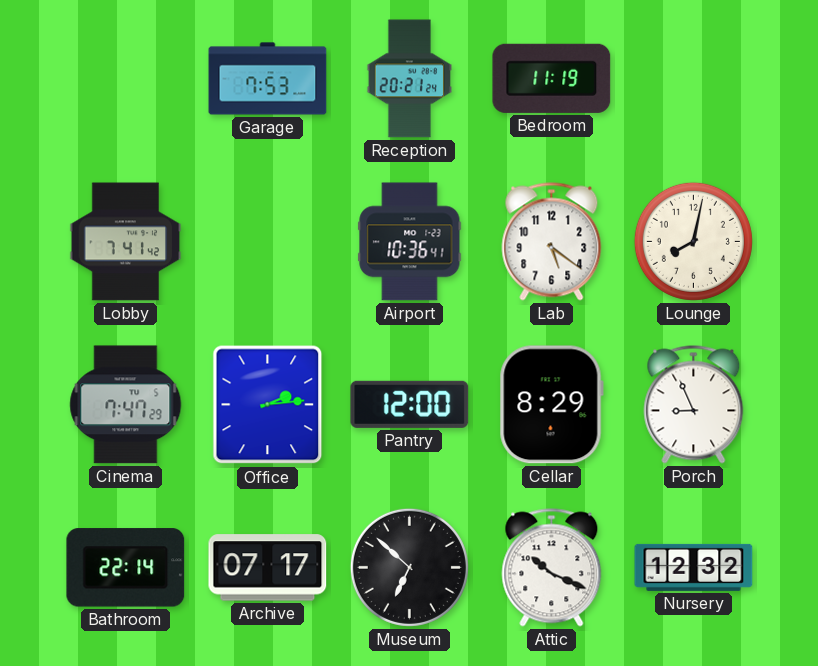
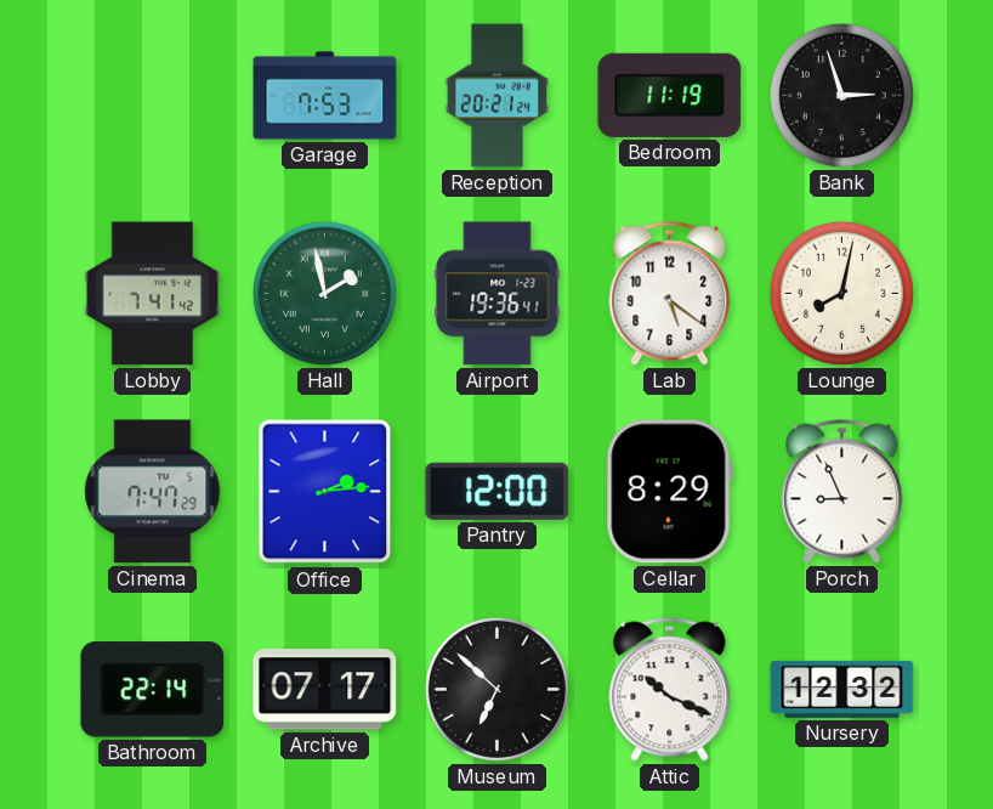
Bank: none -> 2:57
Hall: none -> 1:58
Airport: 10:36 -> 19:36
